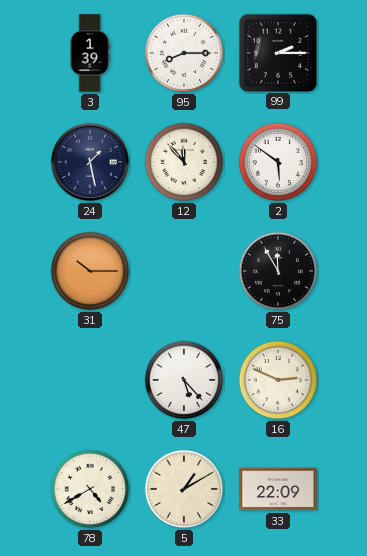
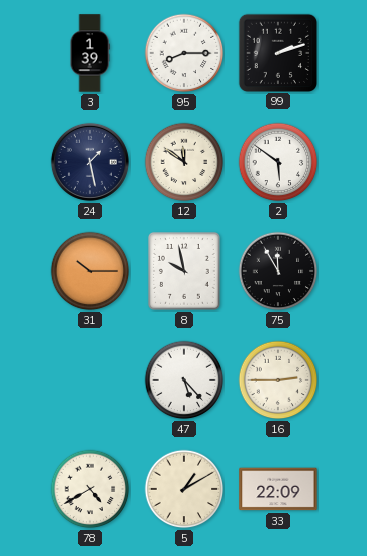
99: 2:15 -> 2:12
12: 11:53 -> 11:51
8: none -> 9:58
16: 2:49 -> 2:45
